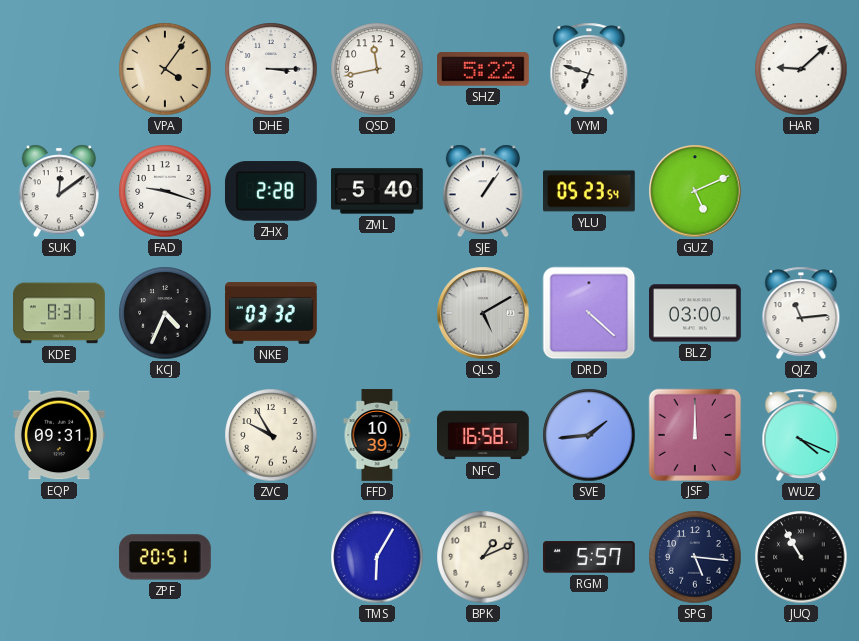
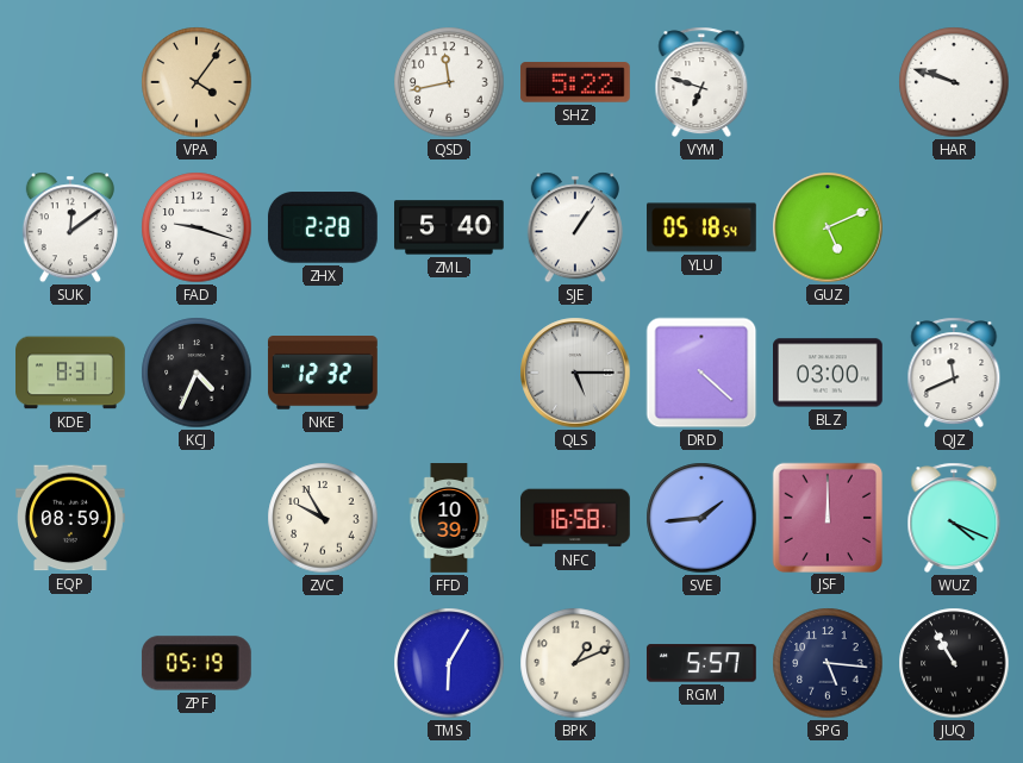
DHE: 3:15 -> none
HAR: 9:08 -> 9:48
YLU: 05:23 -> 05:18
NKE: 03:32 -> 12:32
QLS: 5:10 -> 5:15
QJZ: 11:14 -> 11:41
EQP: 09:31 -> 08:59
ZPF: 20:51 -> 05:19
